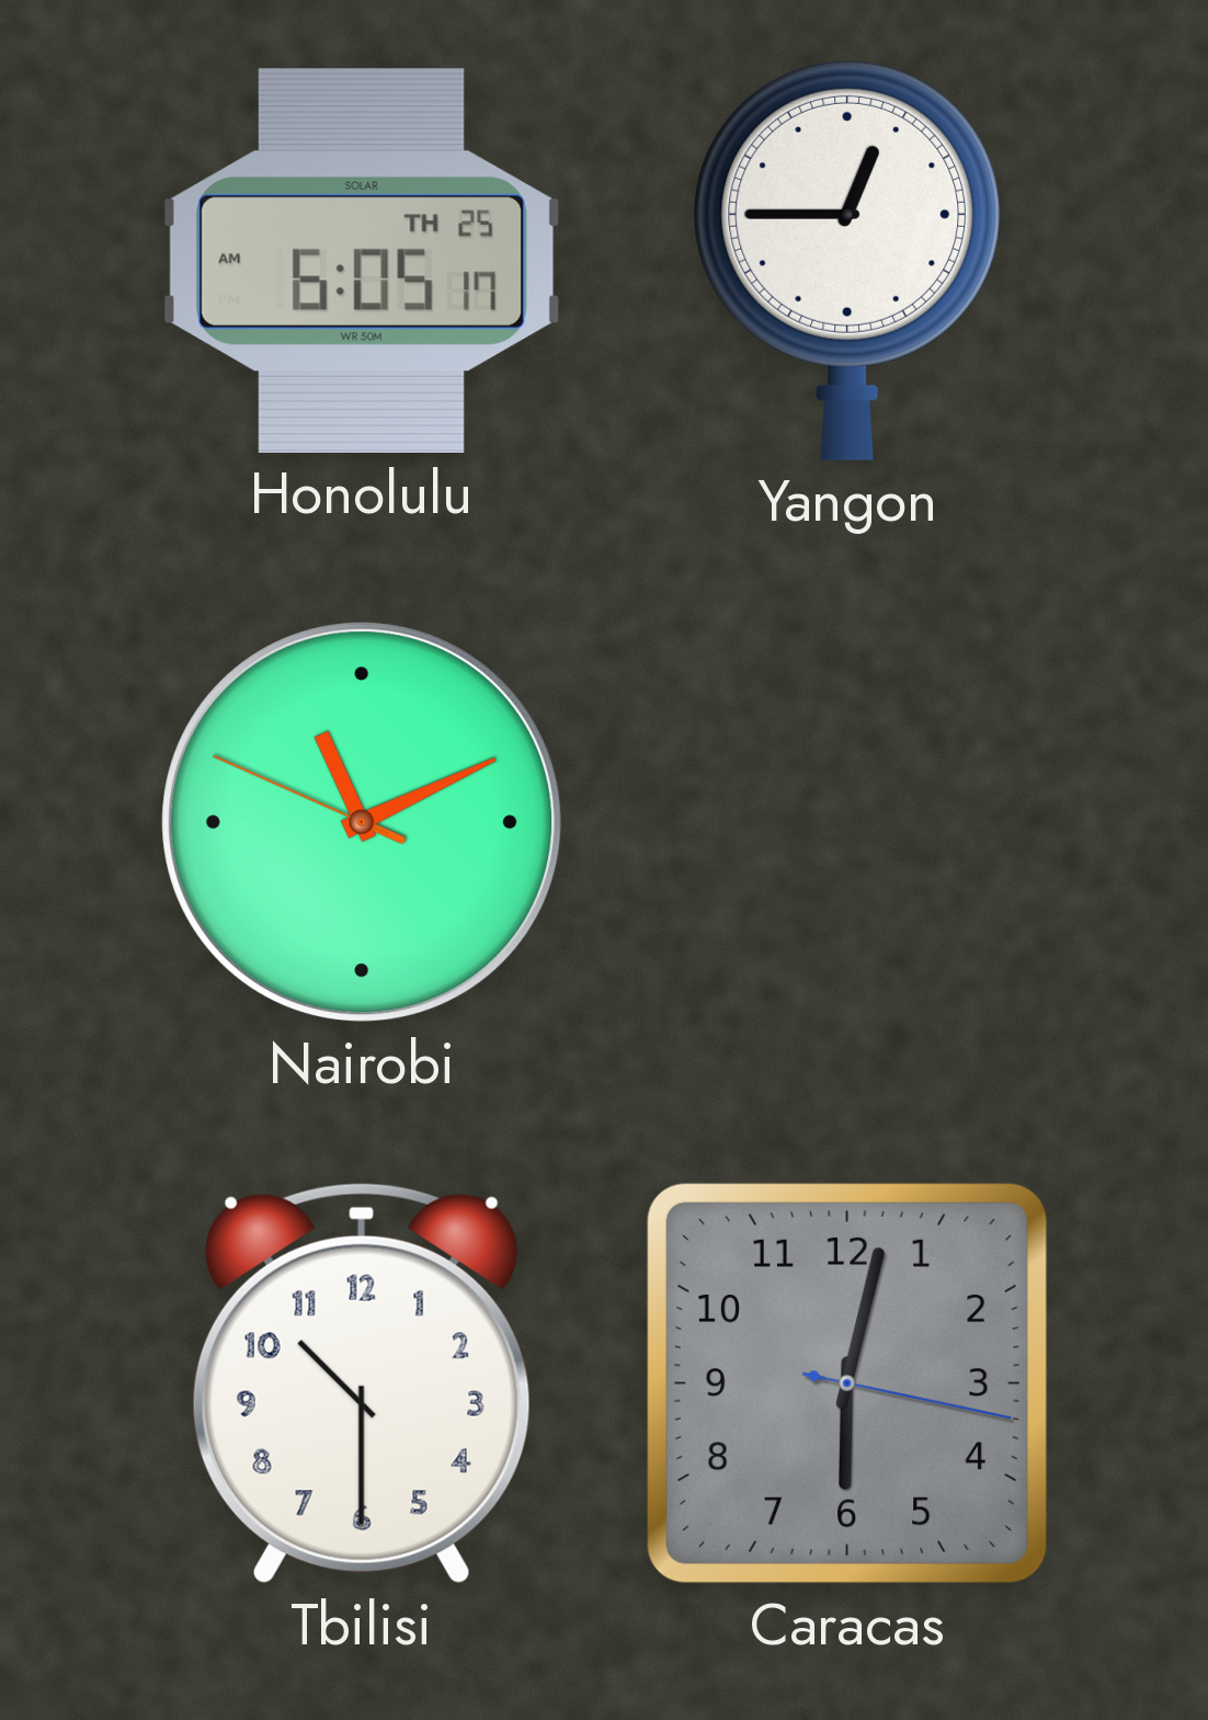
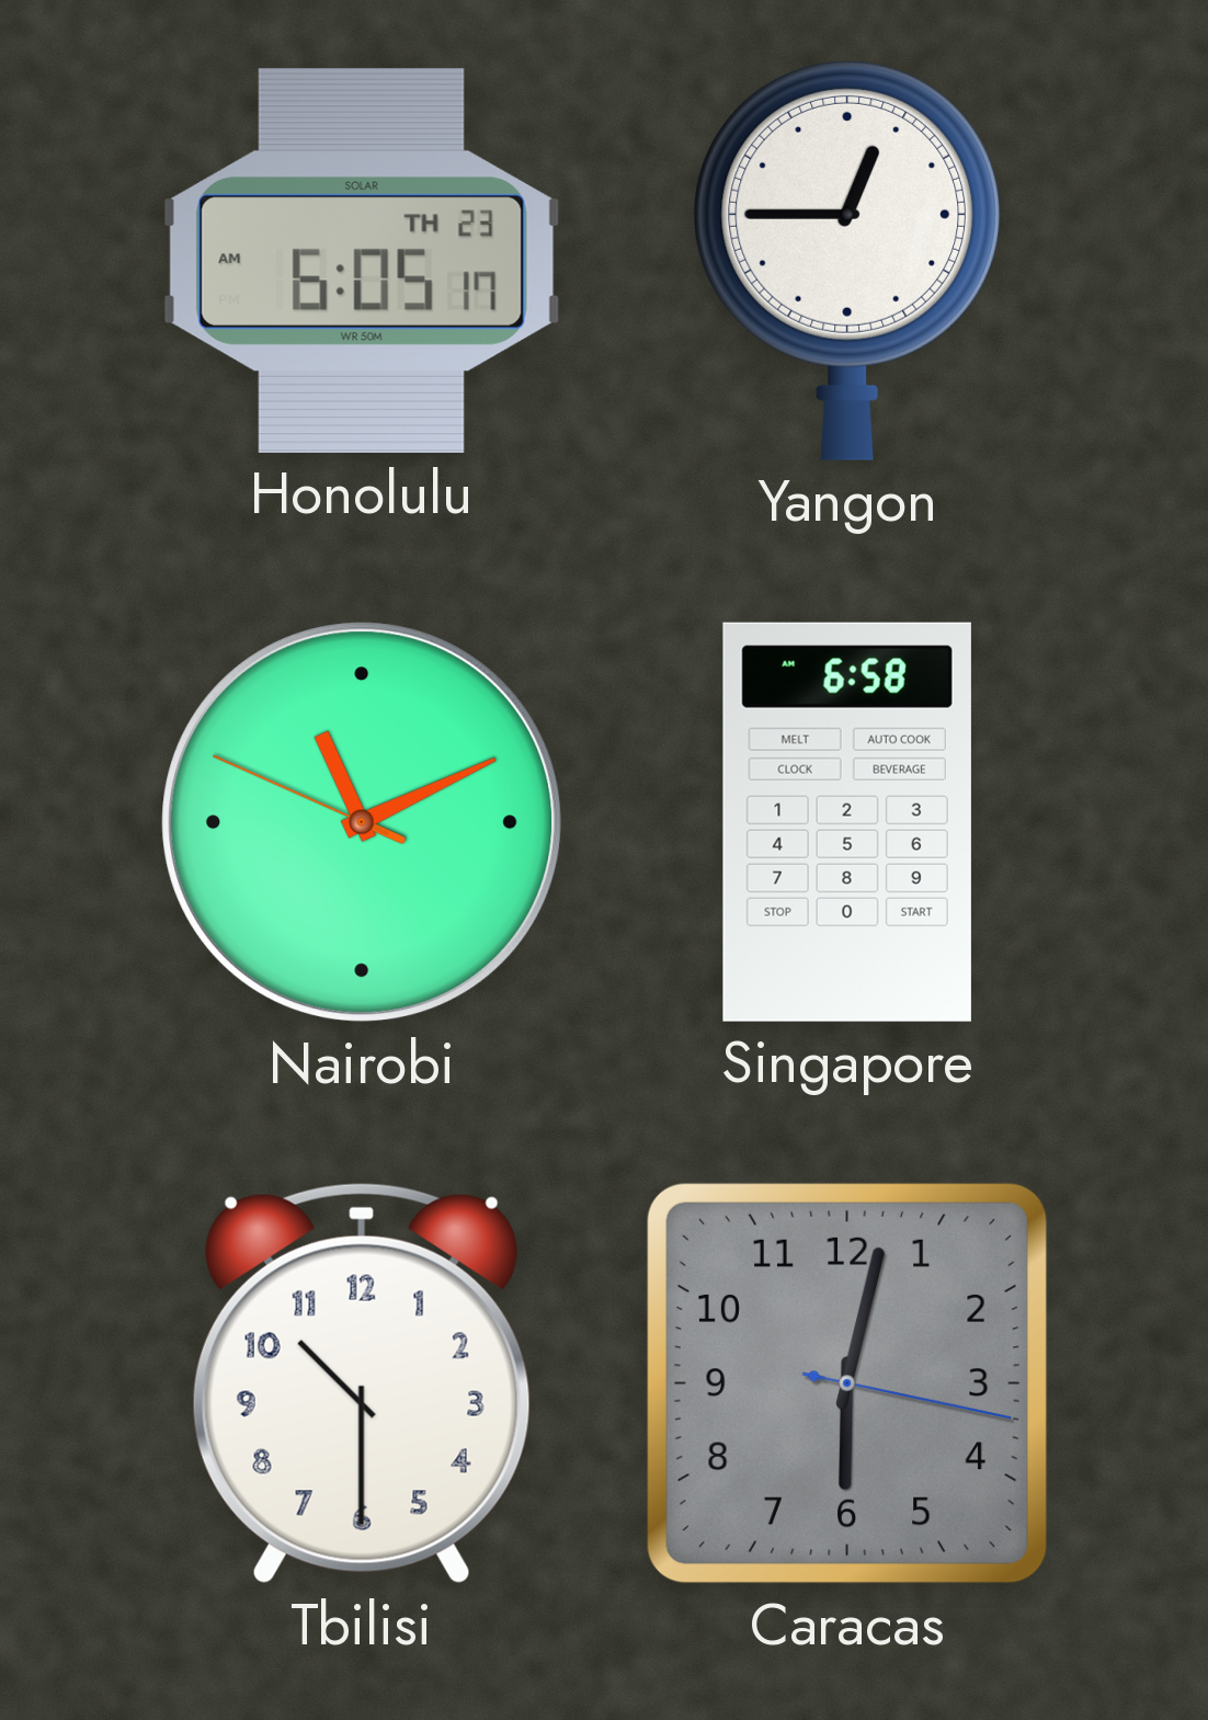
Honolulu date: TH 25 -> TH 23
Singapore: none -> 6:58
